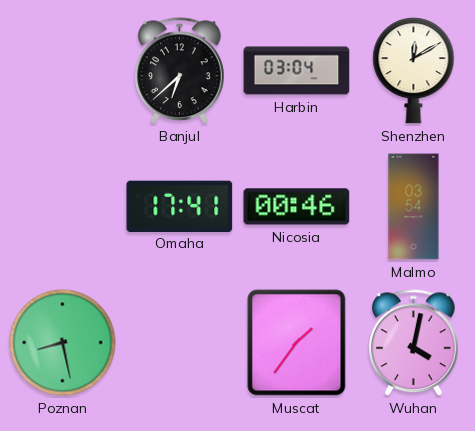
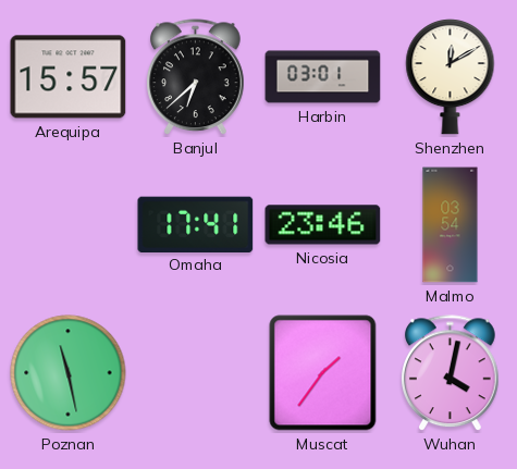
Arequipa: none -> 15:57
Harbin: 03:04 -> 03:01
Nicosia: 00:46 -> 23:46
Poznan: 8:28 -> 11:28
